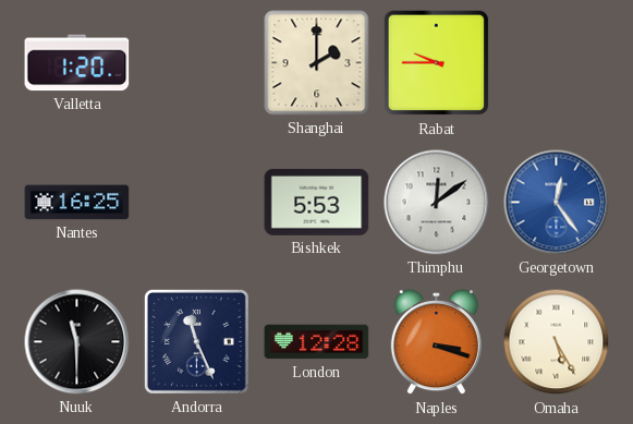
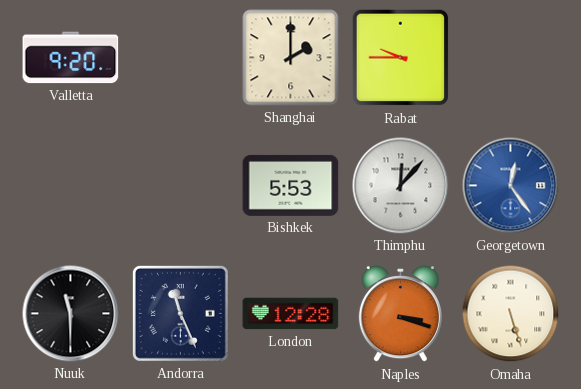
Valletta: 1:20 -> 9:20
Nantes: 16:25 -> none
Thimphu: 12:09 -> 12:07
Omaha: 5:25 -> 5:27
